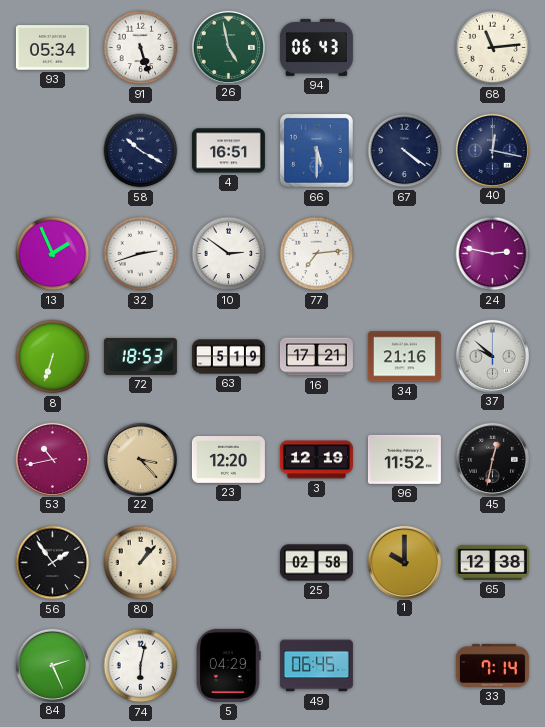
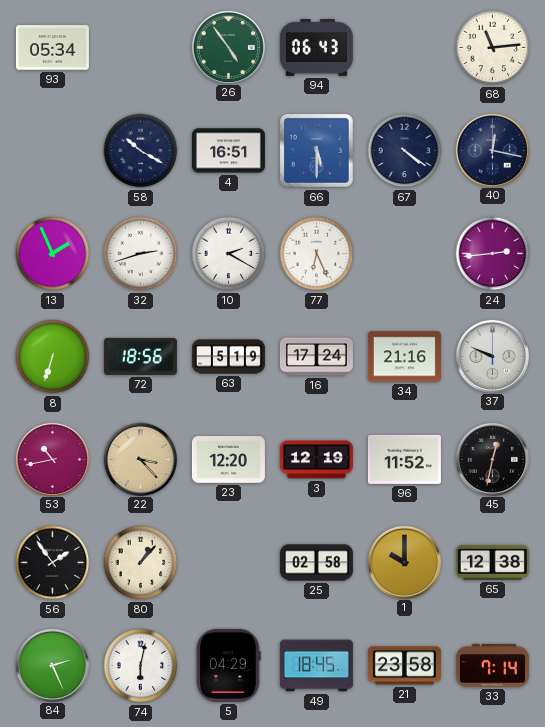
91: 5:27 -> none
26: 4:58 -> 4:54
10: 2:51 -> 2:20
77: 7:14 -> 6:26
24: 2:47 -> 2:44
72: 18:53 -> 18:56
16: 17:21 -> 17:24
37: 9:52 -> 9:49
49: 06:45 -> 18:45
21: none -> 23:58
